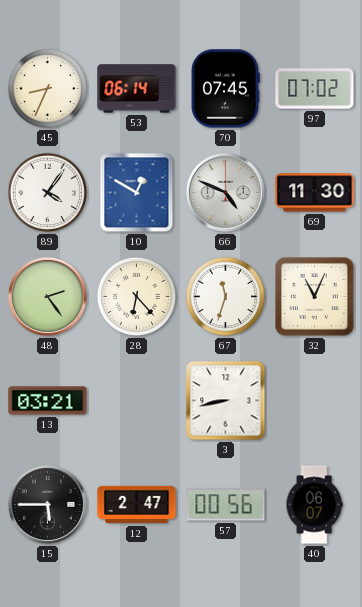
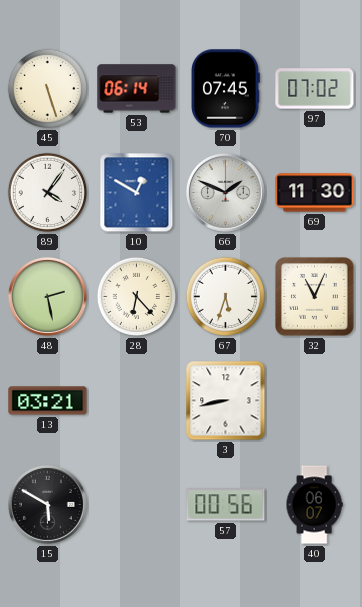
45: 8:34 -> 5:27
66: 4:49 -> 1:49
48: 2:24 -> 2:28
67: 11:33 -> 5:33
15: 5:45 -> 5:50
12: 2:47 -> none
